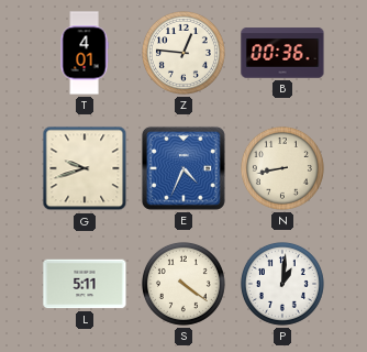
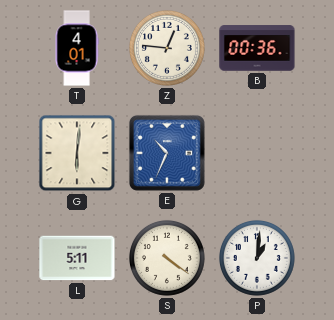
G: 9:42 -> 6:01
E: 4:34 -> 10:34
N: 8:43 -> none
